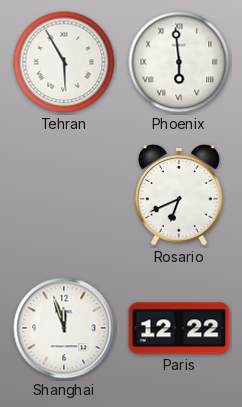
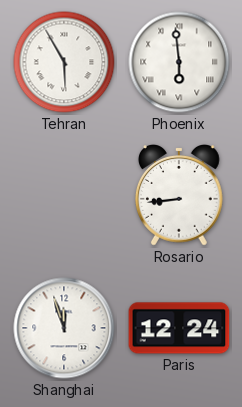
Rosario: 6:41 -> 8:44
Paris: 12:22 -> 12:24
